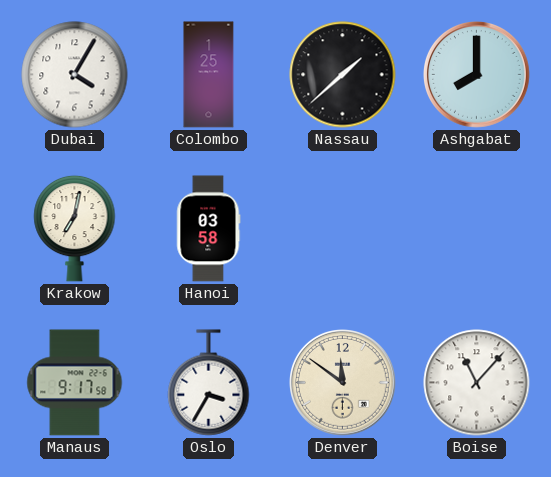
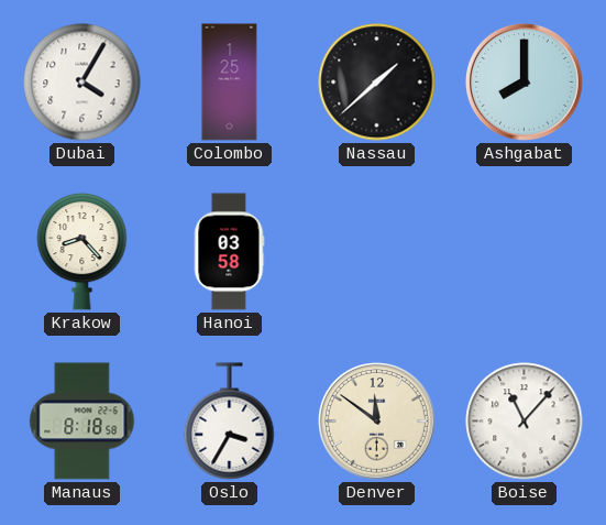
Krakow: 7:02 -> 8:23
Manaus: 9:17 -> 8:18
